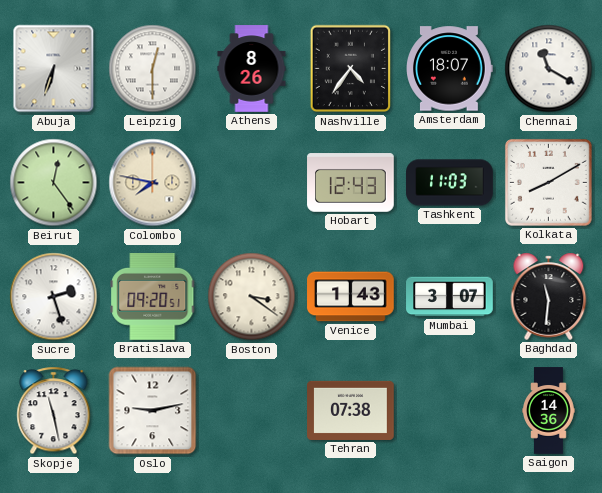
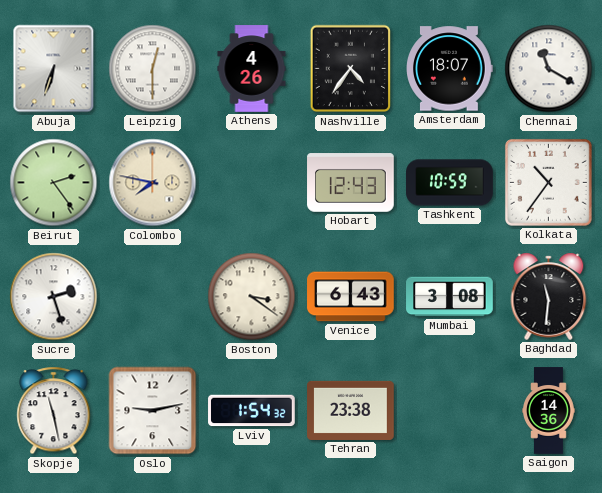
Athens: 8:26 -> 4:26
Beirut: 12:24 -> 2:24
Tashkent: 11:03 -> 10:59
Kolkata: 8:10 -> 10:36
Bratislava: 09:20 -> none
Venice: 1:43 -> 6:43
Mumbai: 3:07 -> 3:08
Lviv: none -> 1:54
Tehran: 07:38 -> 23:38
